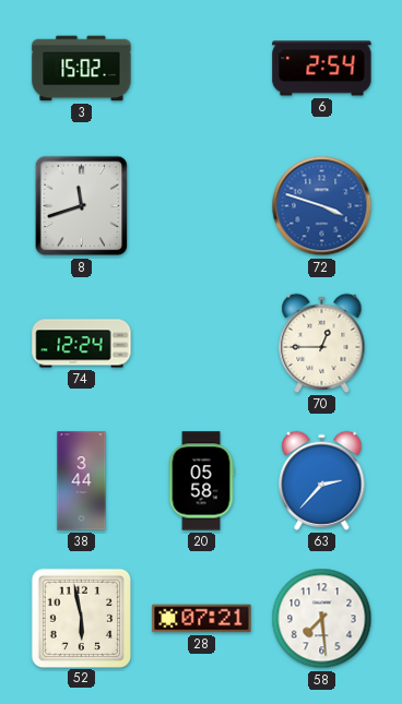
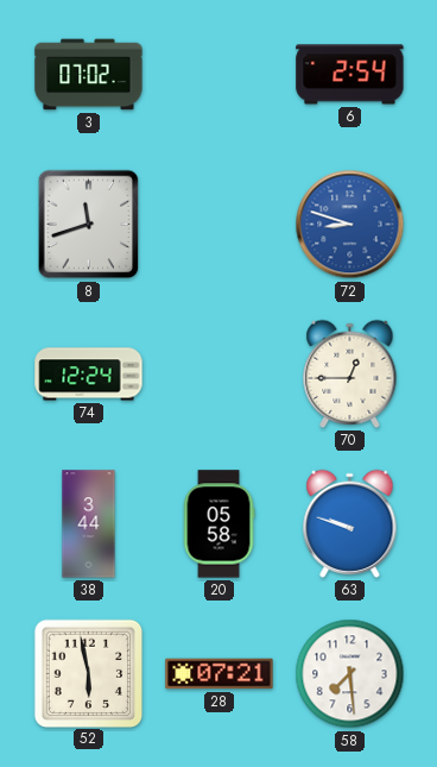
3: 15:02 -> 07:02
72: 3:48 -> 8:48
63: 2:37 -> 9:48
